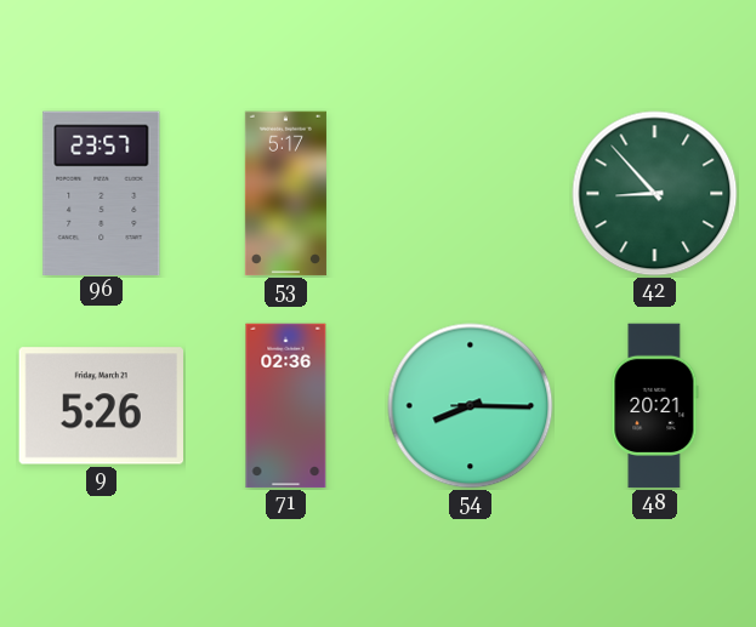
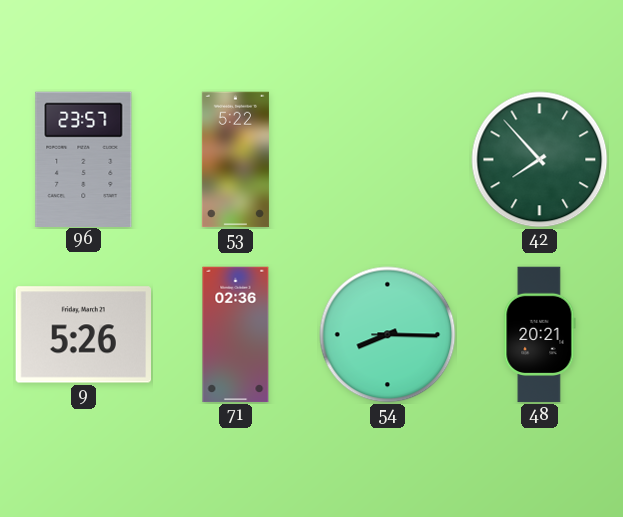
53: 5:17 -> 5:22
42: 8:53 -> 7:53
